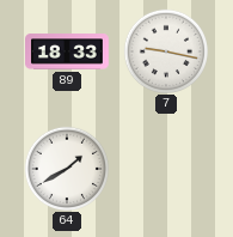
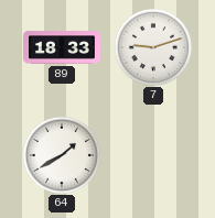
7: 9:17 -> 9:12
